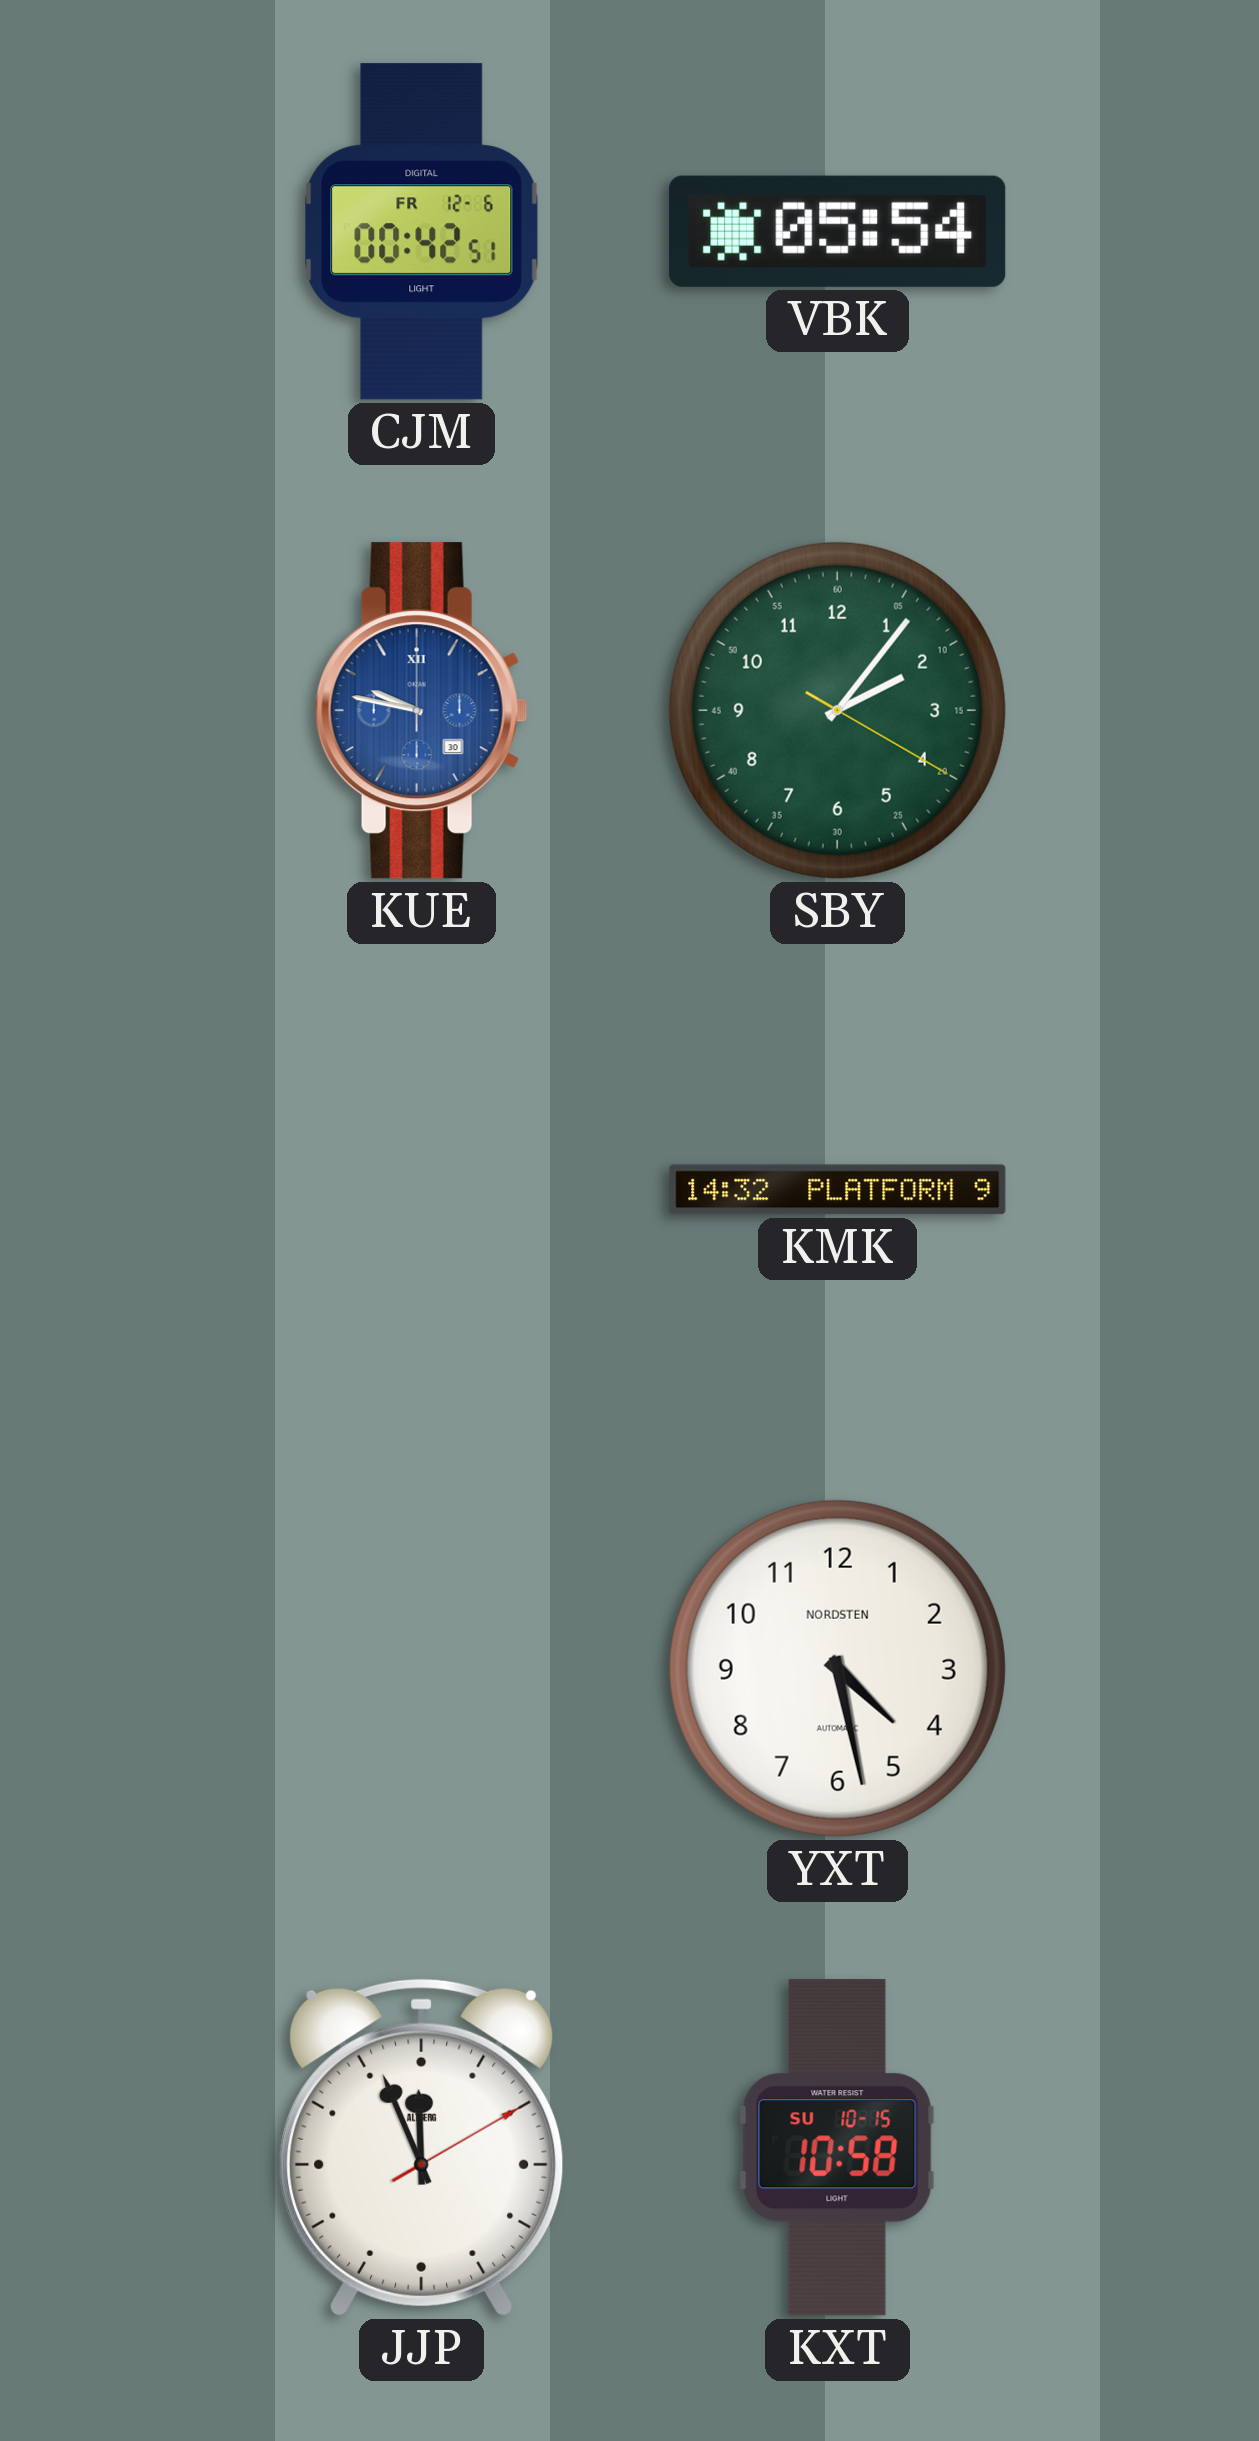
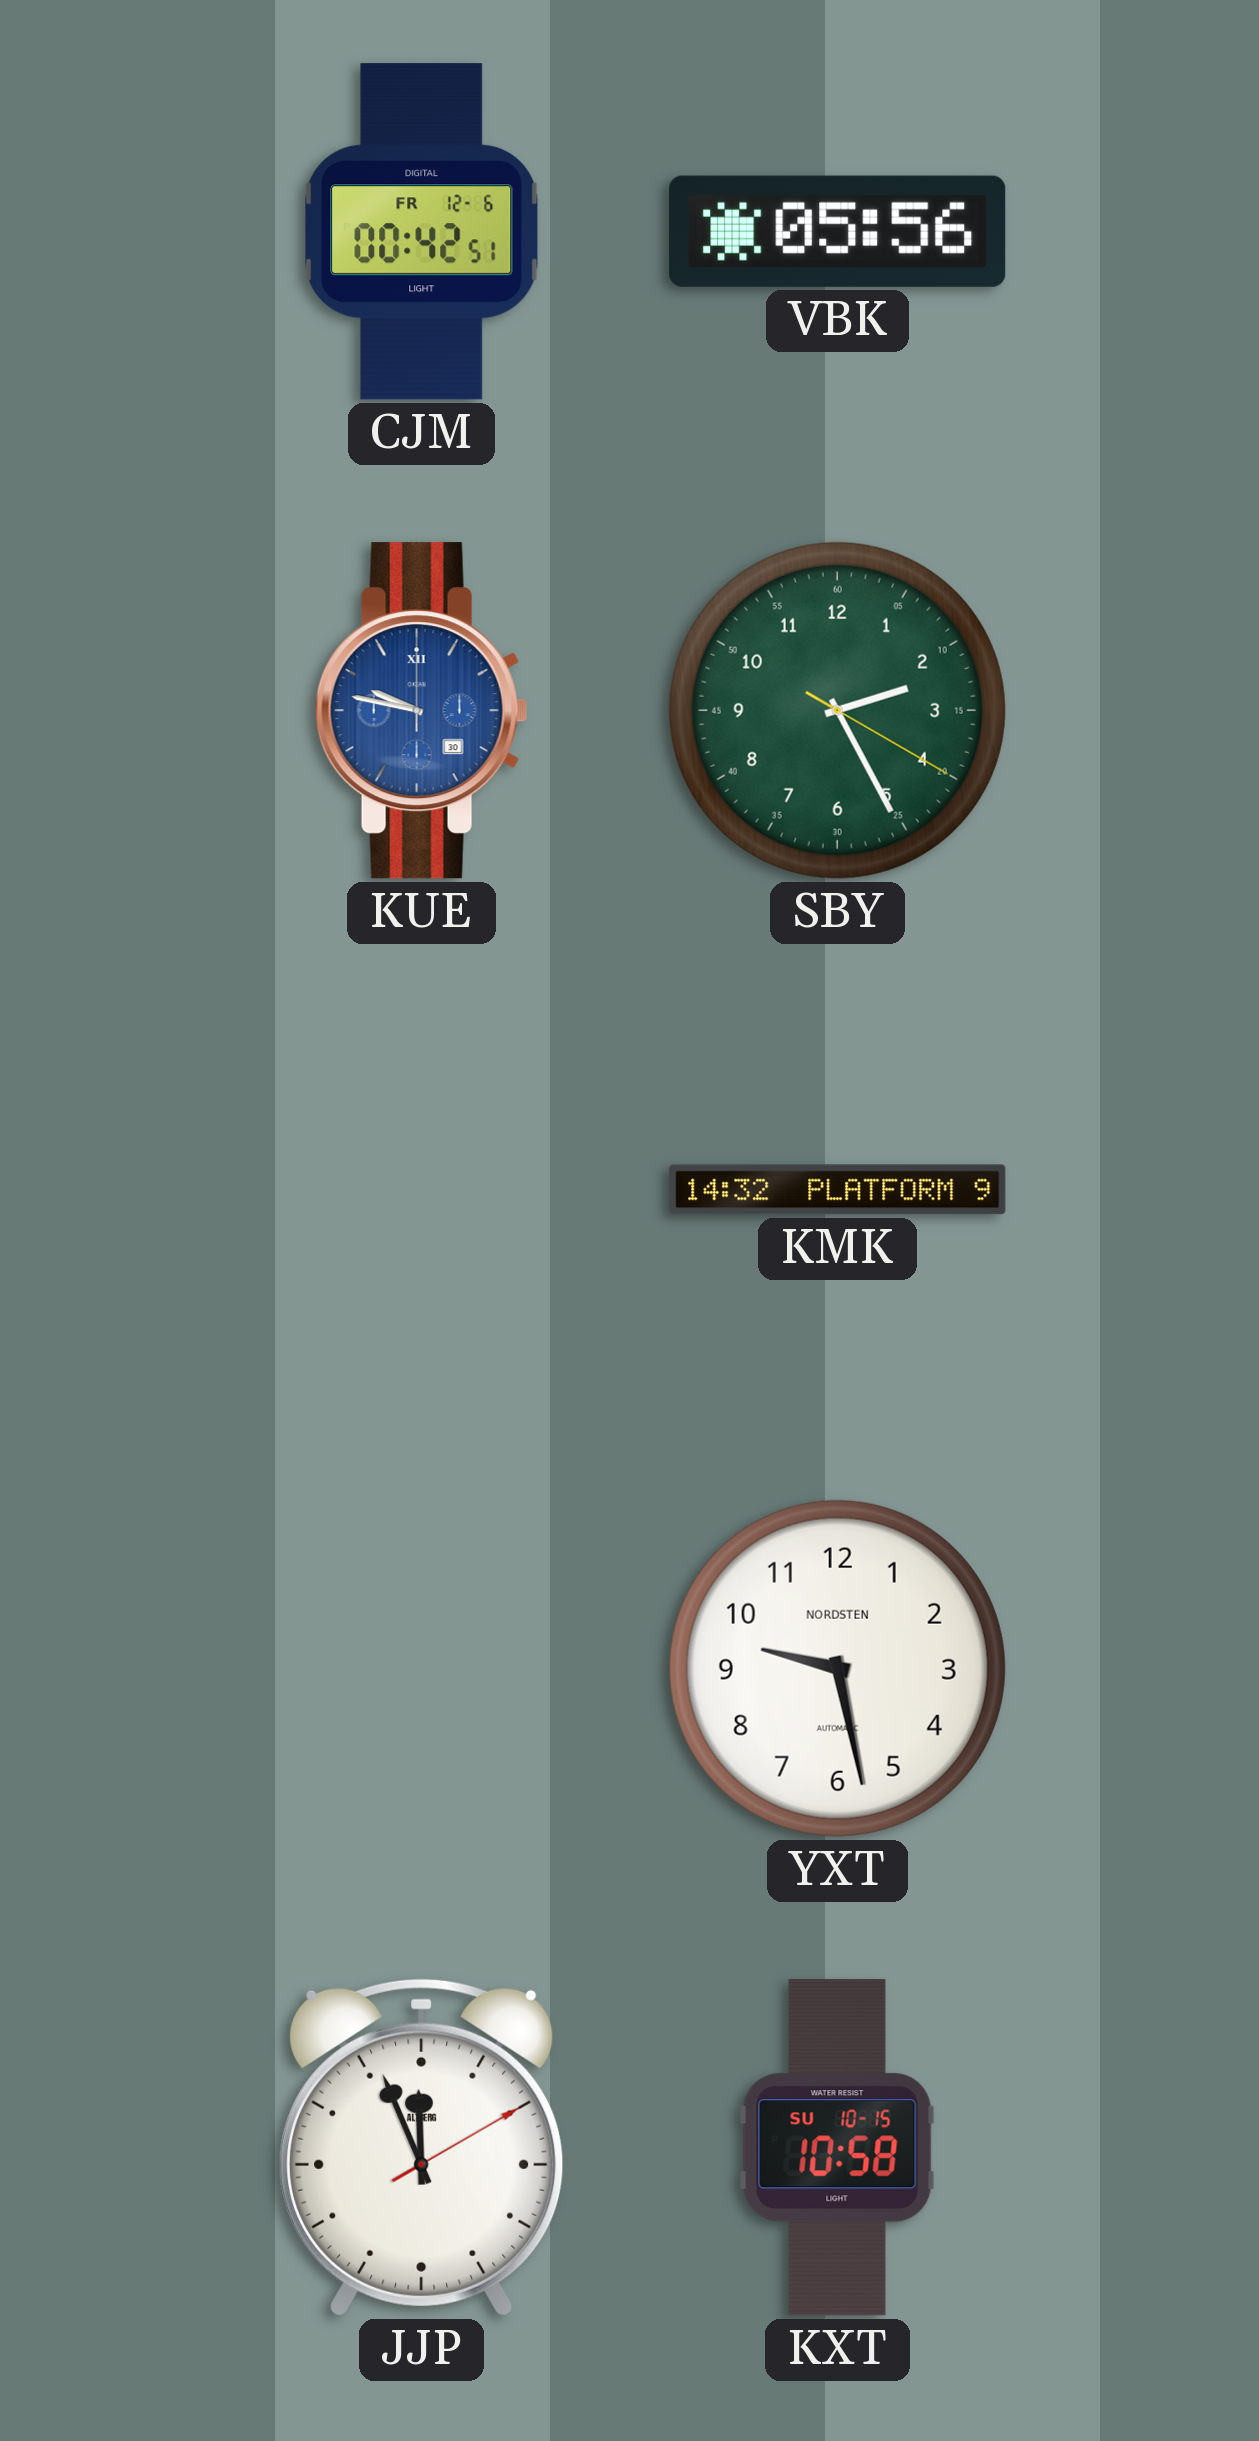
VBK: 05:54 -> 05:56
SBY: 2:06 -> 2:25
YXT: 4:28 -> 9:28
